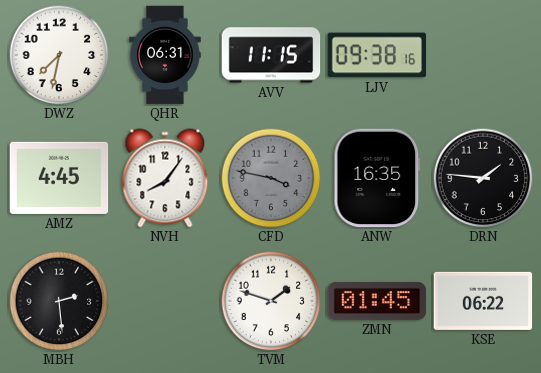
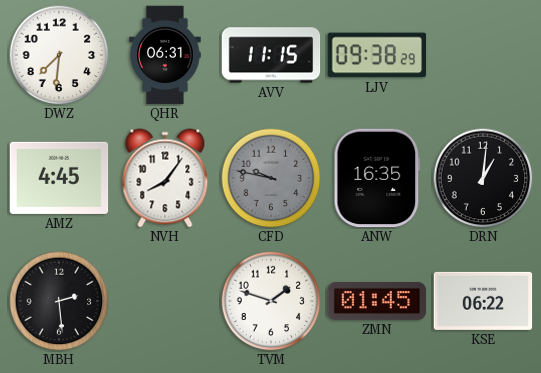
DWZ: 7:32 -> 7:31
LJV: 09:38:16 -> 09:38:29
CFD: 3:47 -> 9:47
DRN: 1:46 -> 1:01
